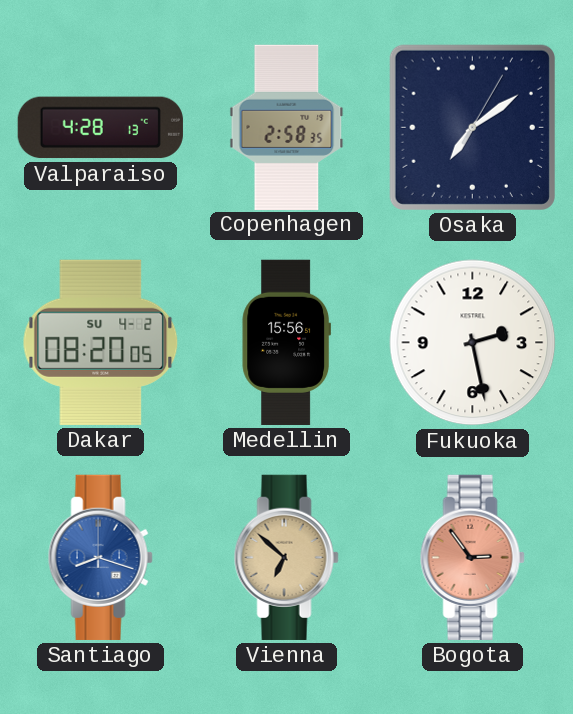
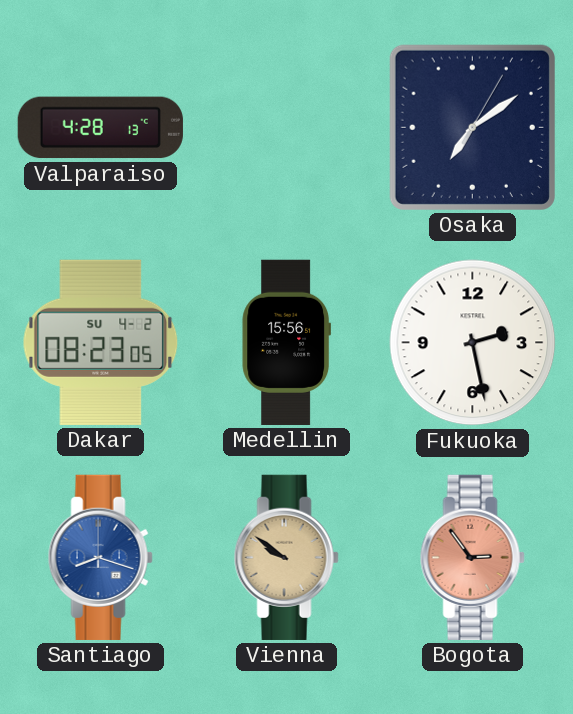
Copenhagen: 2:58 -> none
Dakar: 08:20 -> 08:23
Vienna: 6:52 -> 9:51
